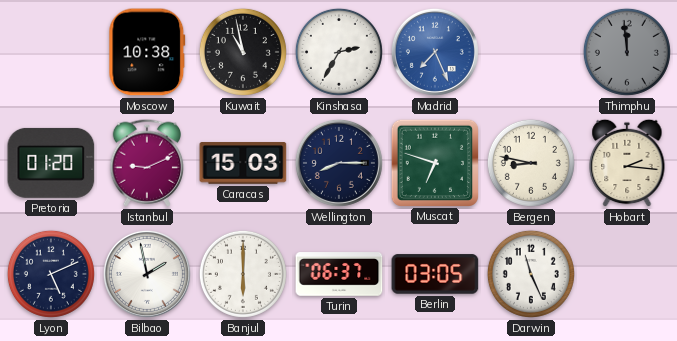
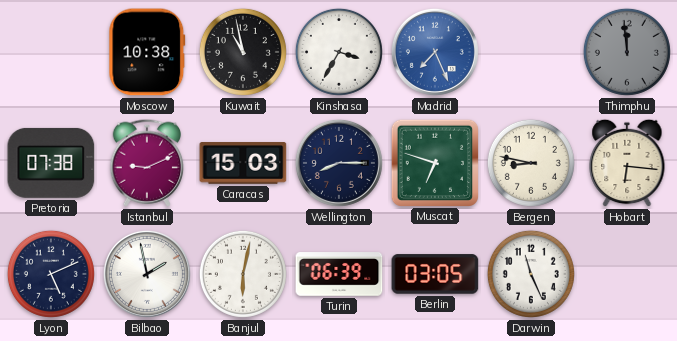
Kinshasa: 2:35 -> 3:35
Pretoria: 01:20 -> 07:38
Hobart: 2:16 -> 6:16
Banjul: 6:00 -> 6:02
Turin: 06:37 -> 06:39
